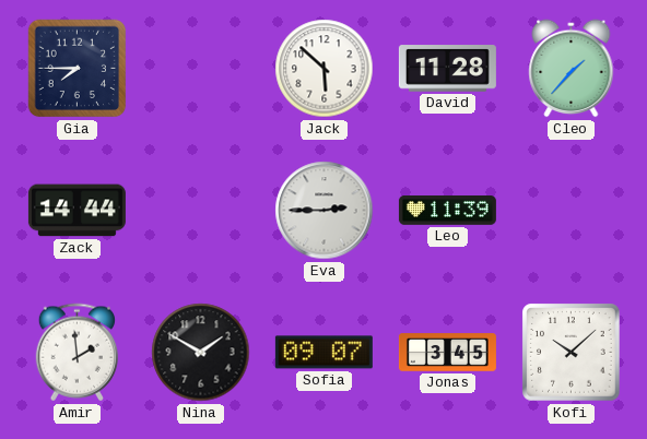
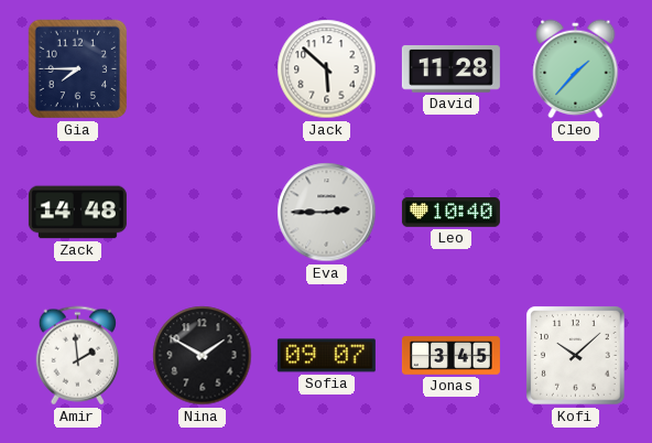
Zack: 14:44 -> 14:48
Leo: 11:39 -> 10:40
